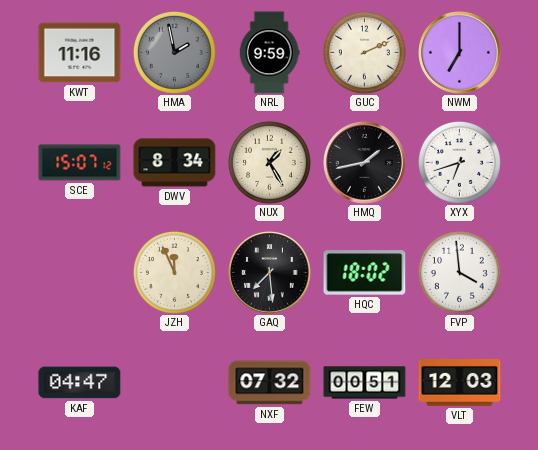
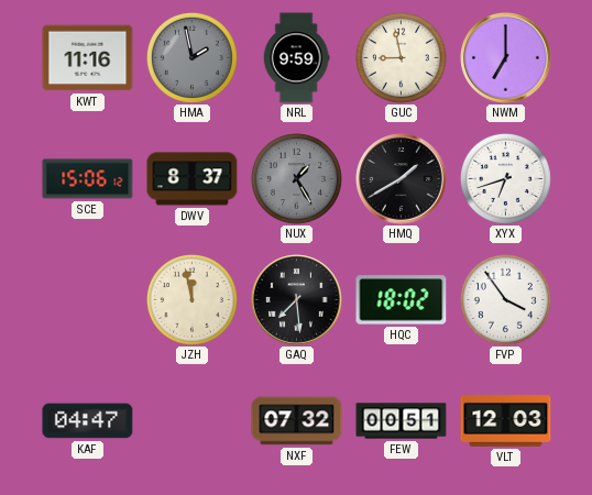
GUC: 2:11 -> 8:58
SCE: 15:07 -> 15:06
DWV: 8:34 -> 8:37
NUX dial: cream -> grey
HMQ: 1:43 -> 1:40
JZH: 11:56 -> 11:58
FVP: 3:59 -> 3:54
